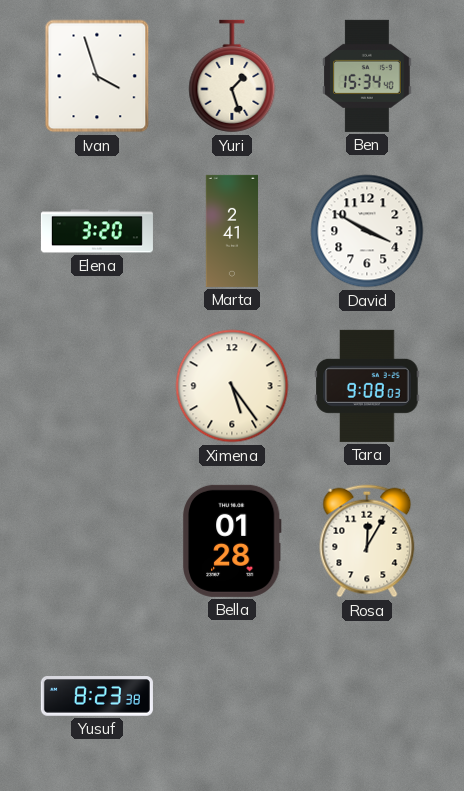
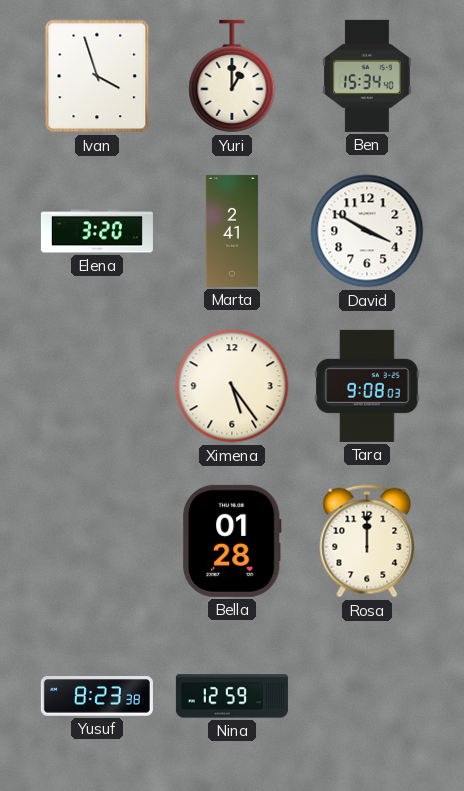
Yuri: 1:27 -> 1:00
Rosa: 12:05 -> 12:00
Nina: none -> 12:59
